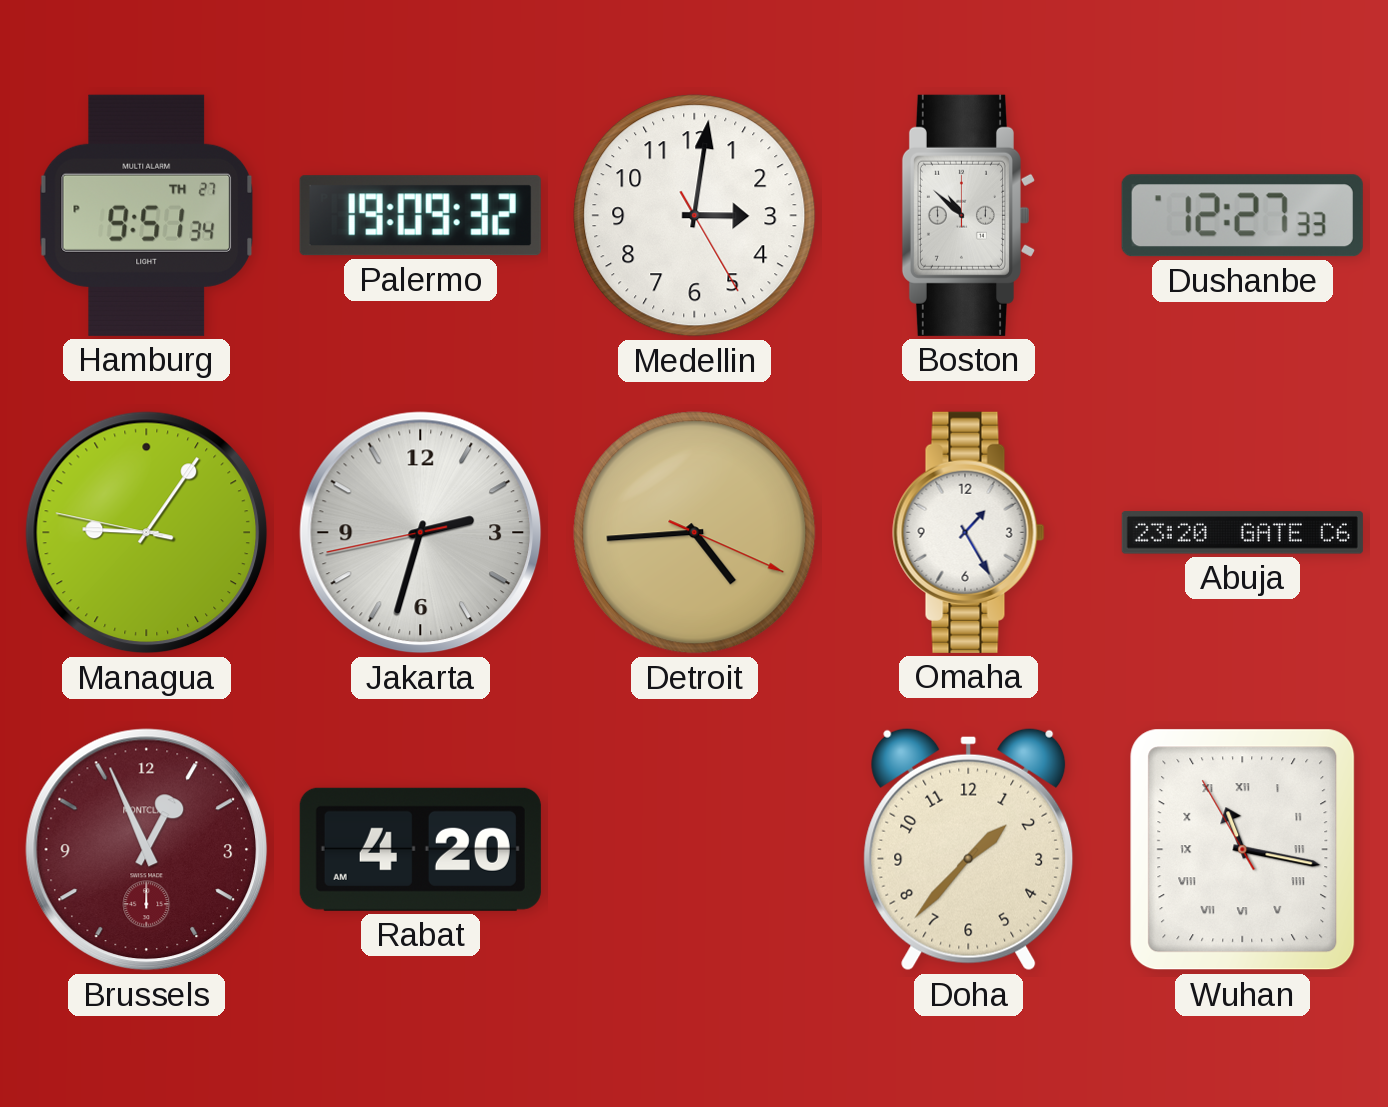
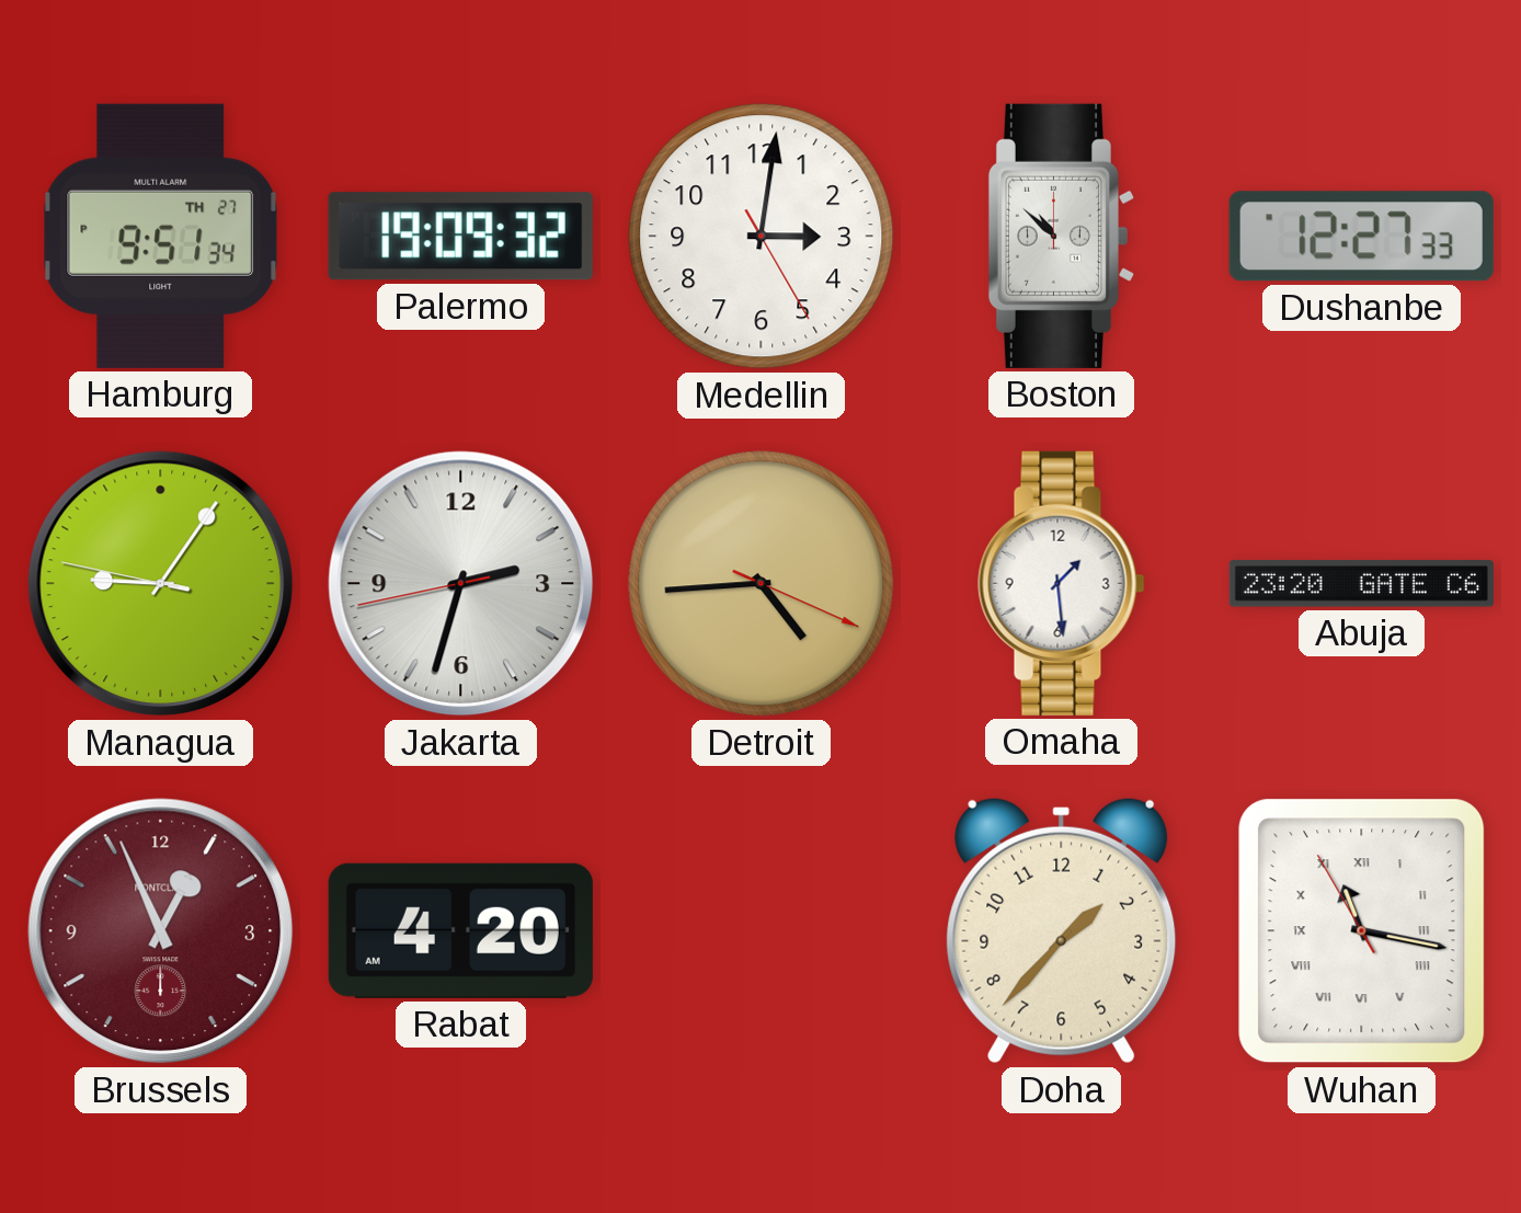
Omaha: 1:25 -> 1:29
